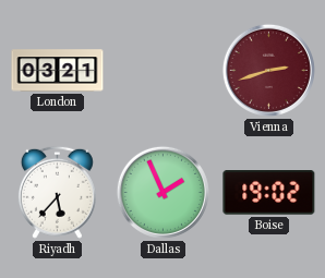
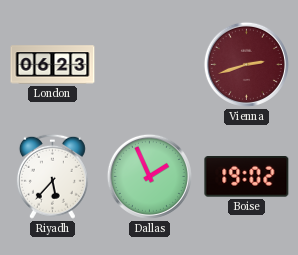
London: 03:21 -> 06:23
